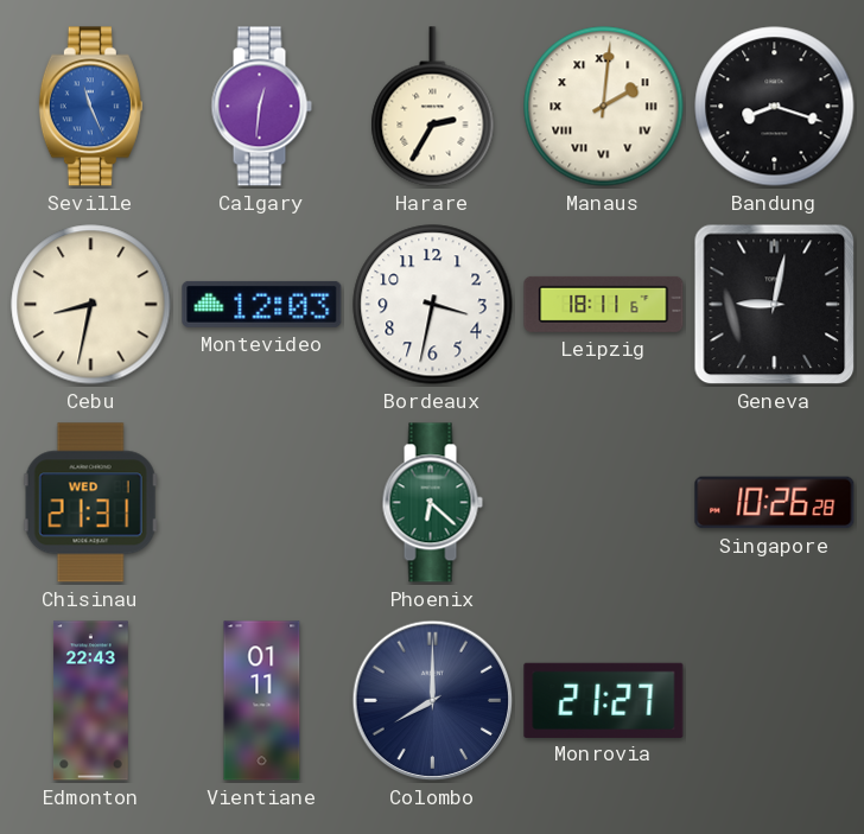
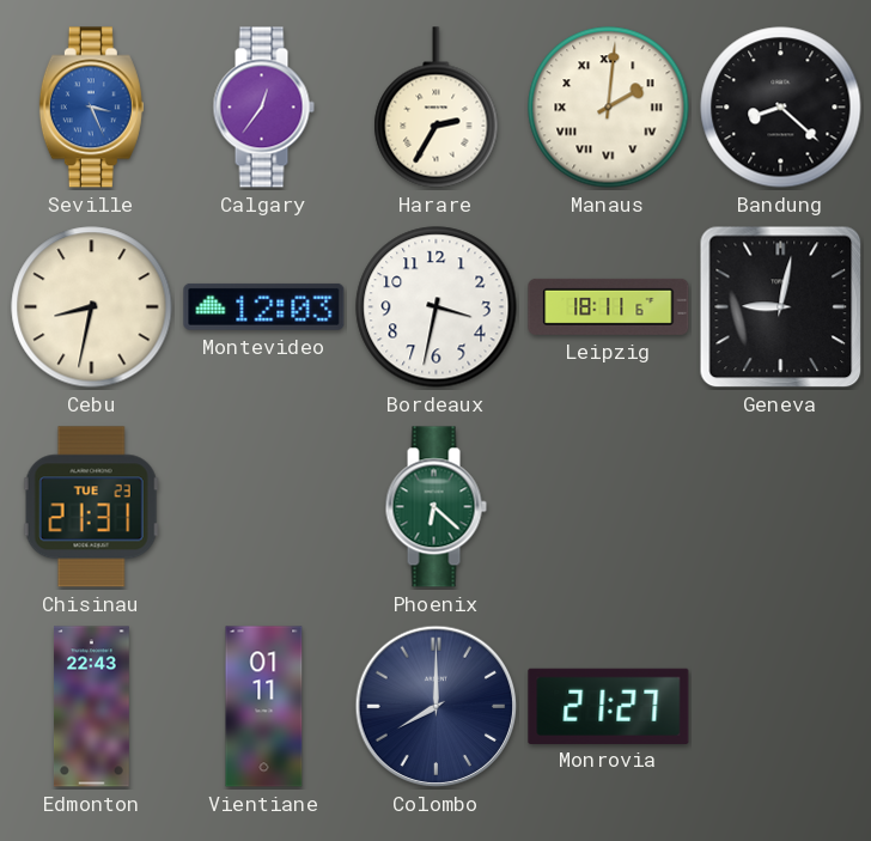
Seville: 11:26 -> 3:26
Calgary: 12:31 -> 12:36
Bandung: 8:18 -> 8:22
Chisinau date: WED 1 -> TUE 23
Singapore: 10:26 -> none
